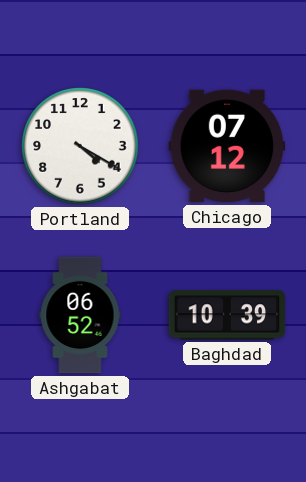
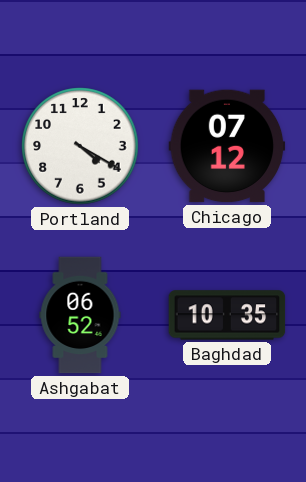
Baghdad: 10:39 -> 10:35
